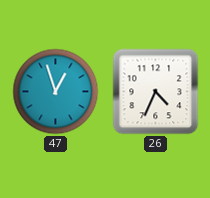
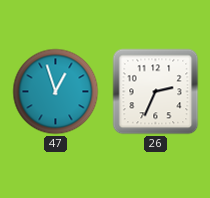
26: 4:34 -> 2:34
